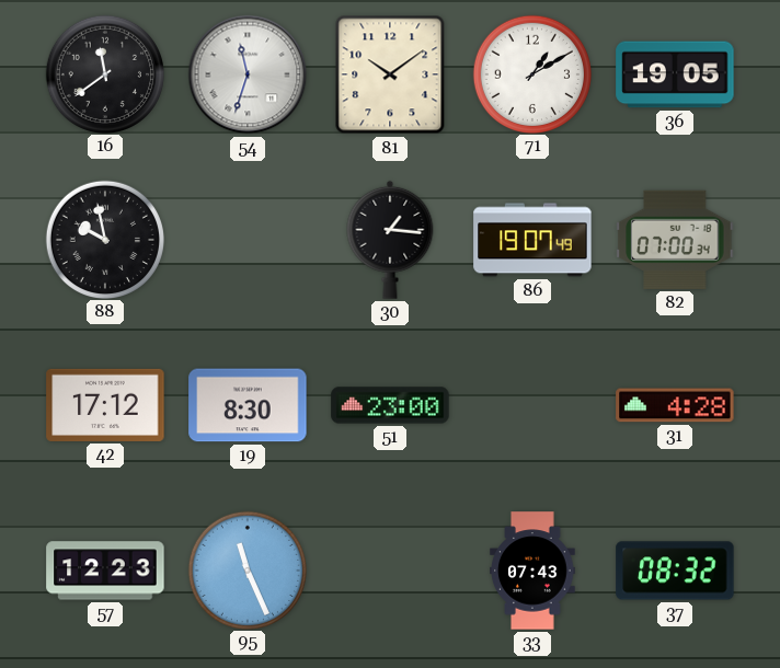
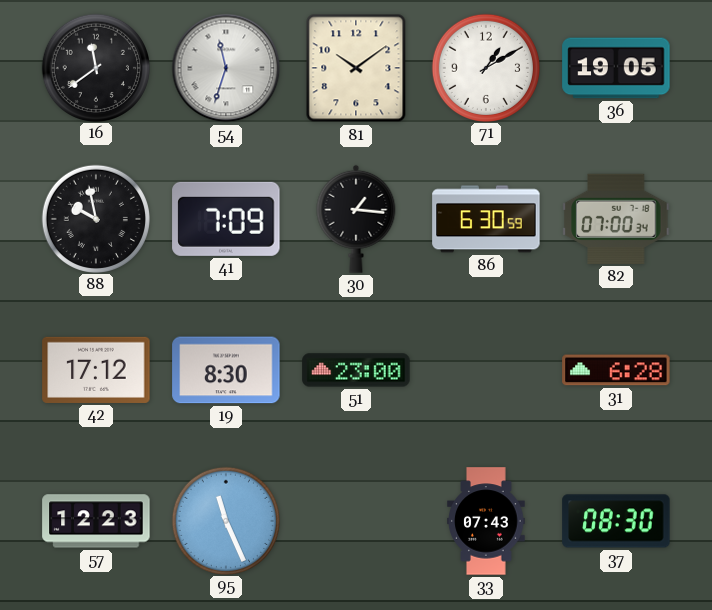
41: none -> 7:09
86: 19:07 -> 6:30
31: 4:28 -> 6:28
37: 08:32 -> 08:30
